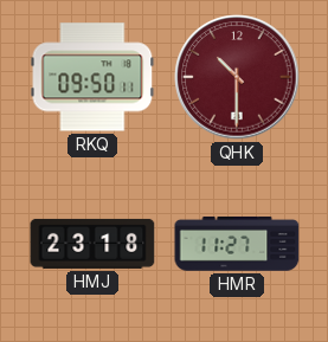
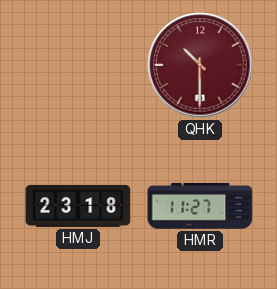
RKQ: 09:50 -> none
